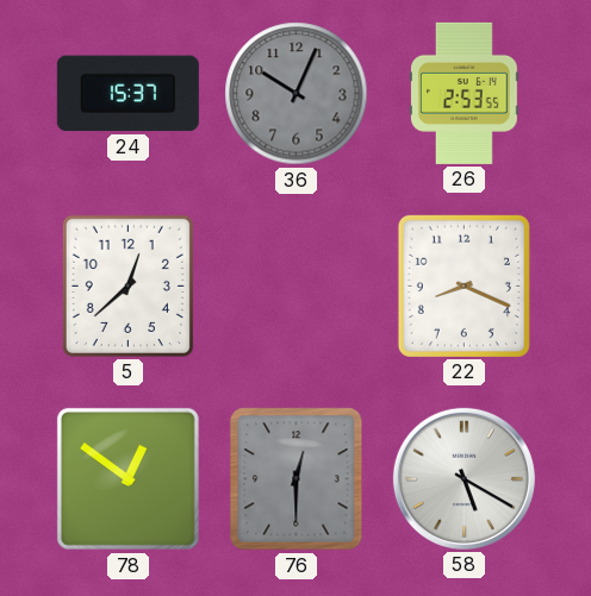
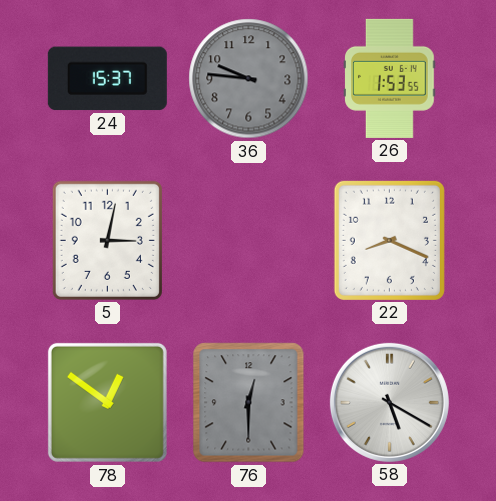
36: 10:04 -> 9:46
26: 2:53 -> 1:53
5: 12:38 -> 3:02
